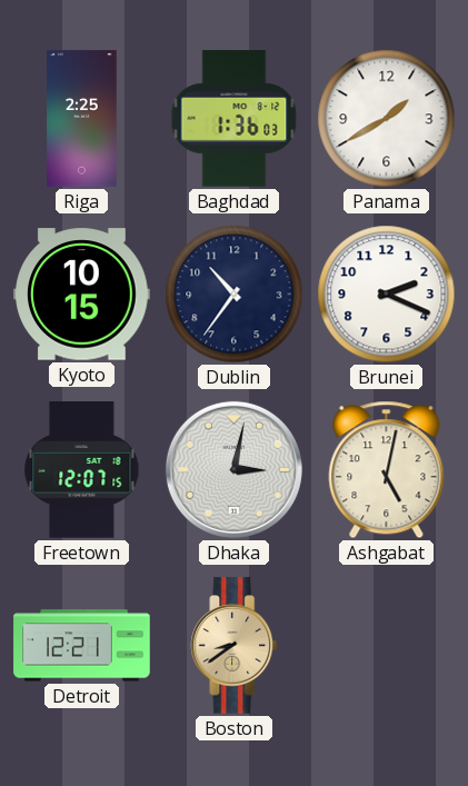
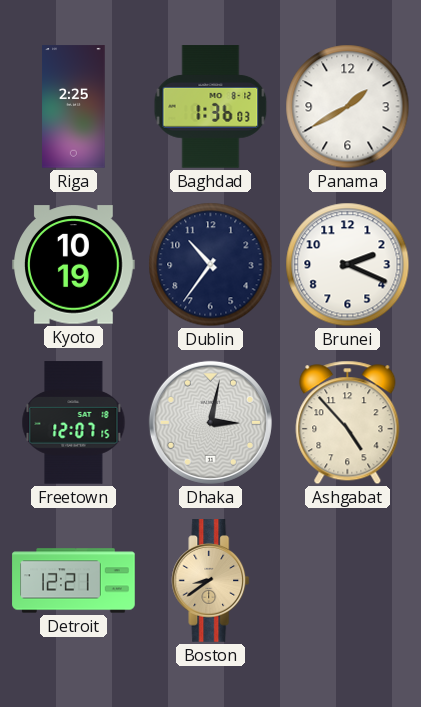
Kyoto: 10:15 -> 10:19
Ashgabat: 5:02 -> 4:53
